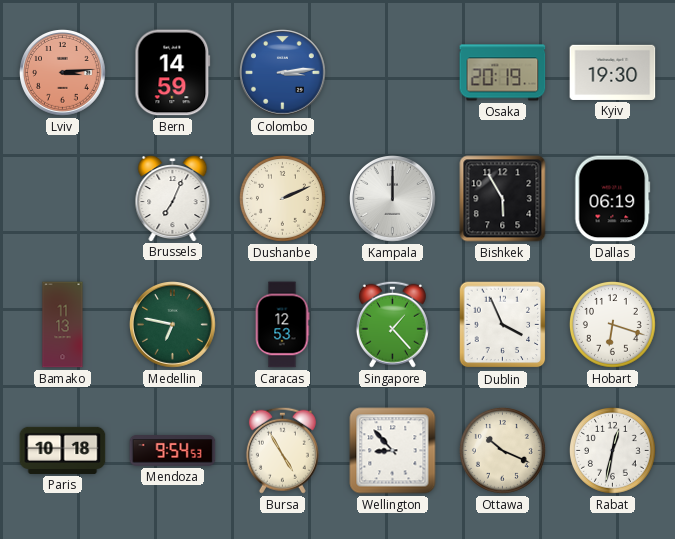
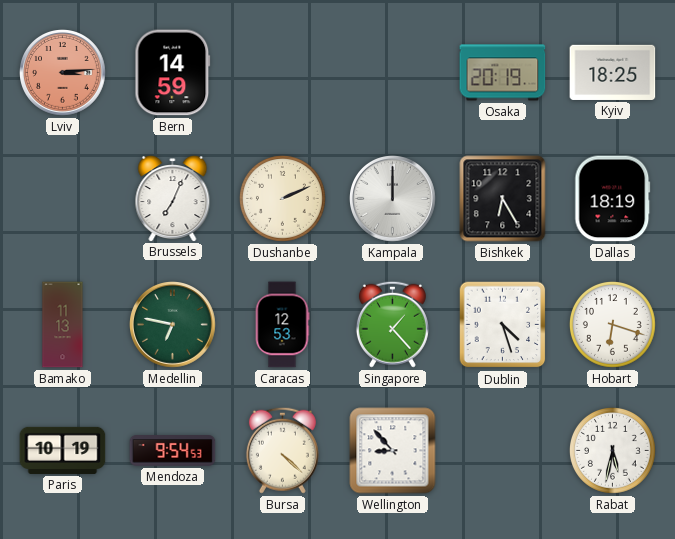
Colombo: 3:14 -> none
Kyiv: 19:30 -> 18:25
Bishkek: 5:55 -> 6:25
Dallas: 06:19 -> 18:19
Dublin: 3:56 -> 4:27
Paris: 10:18 -> 10:19
Bursa: 4:55 -> 4:22
Ottawa: 10:19 -> none
Rabat: 12:32 -> 5:32
